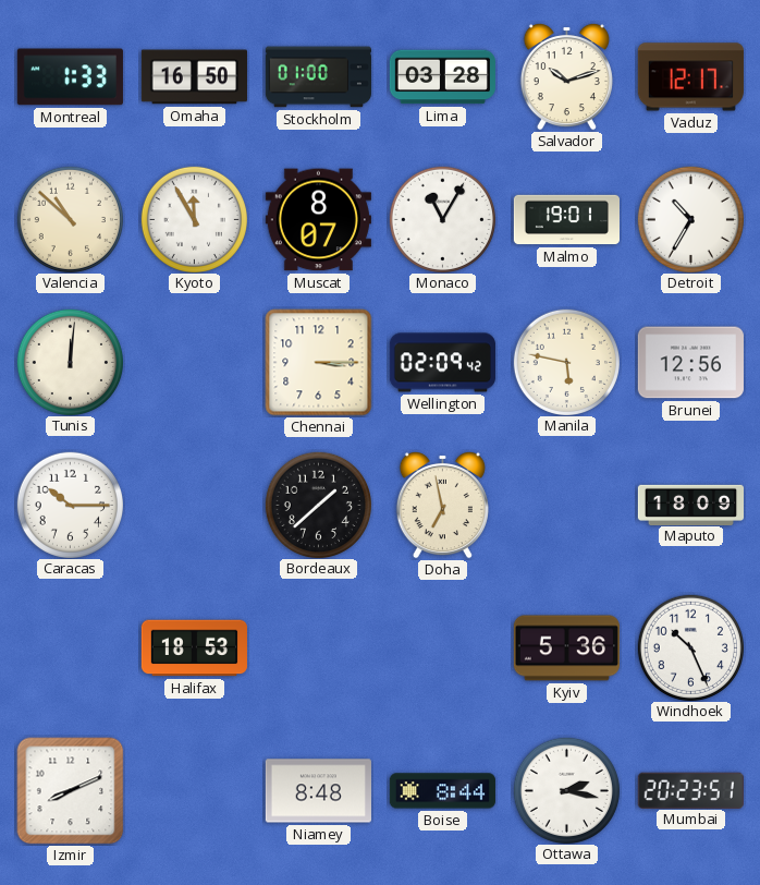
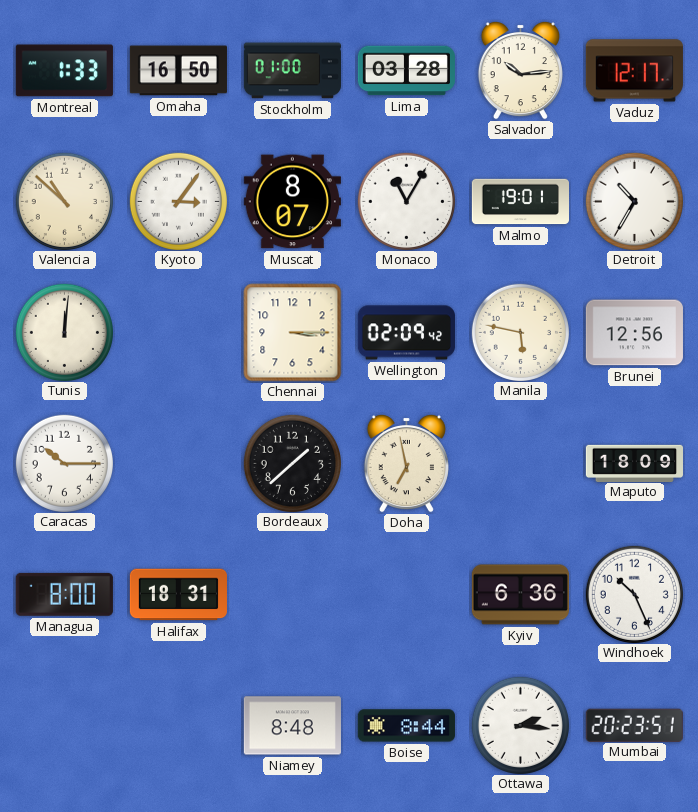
Salvador: 10:12 -> 10:14
Kyoto: 11:55 -> 3:06
Managua: none -> 8:00
Halifax: 18:53 -> 18:31
Kyiv: 5:36 -> 6:36
Izmir: 8:11 -> none
Ottawa: 2:17 -> 2:16
